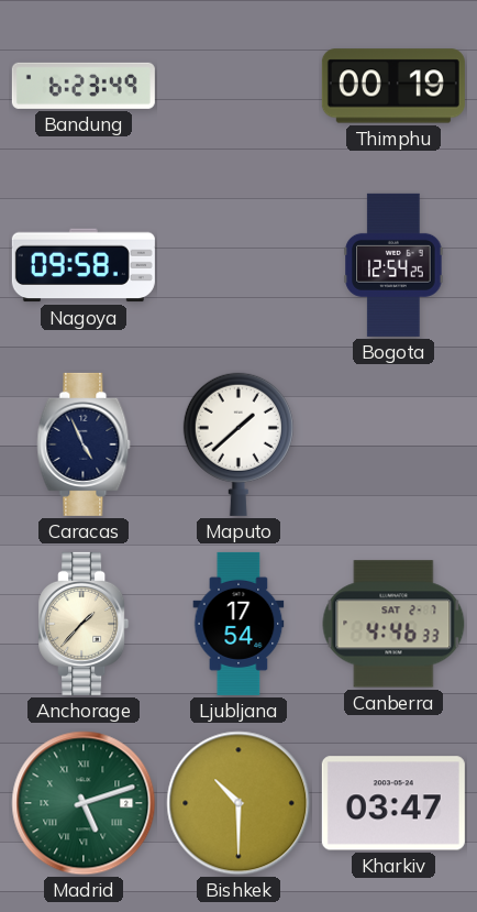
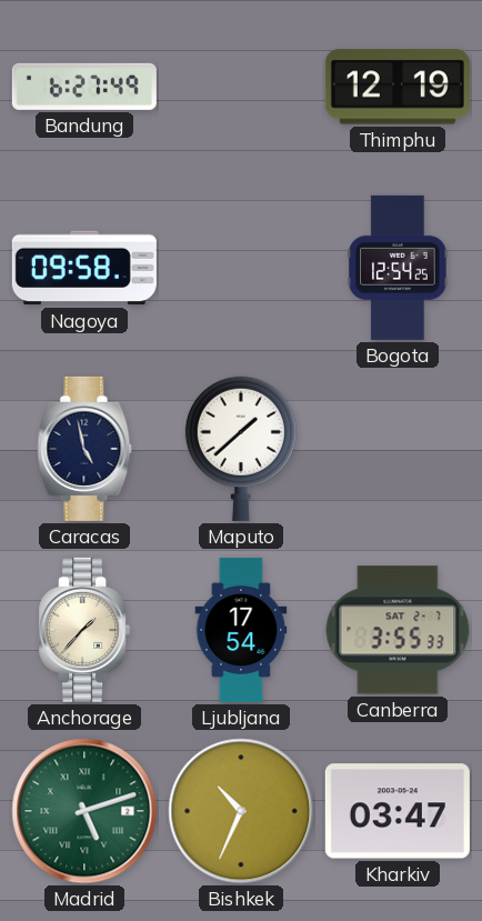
Bandung: 6:23 -> 6:27
Thimphu: 00:19 -> 12:19
Caracas: 4:56 -> 4:58
Canberra: 4:46 -> 3:55
Bishkek: 10:30 -> 10:34
